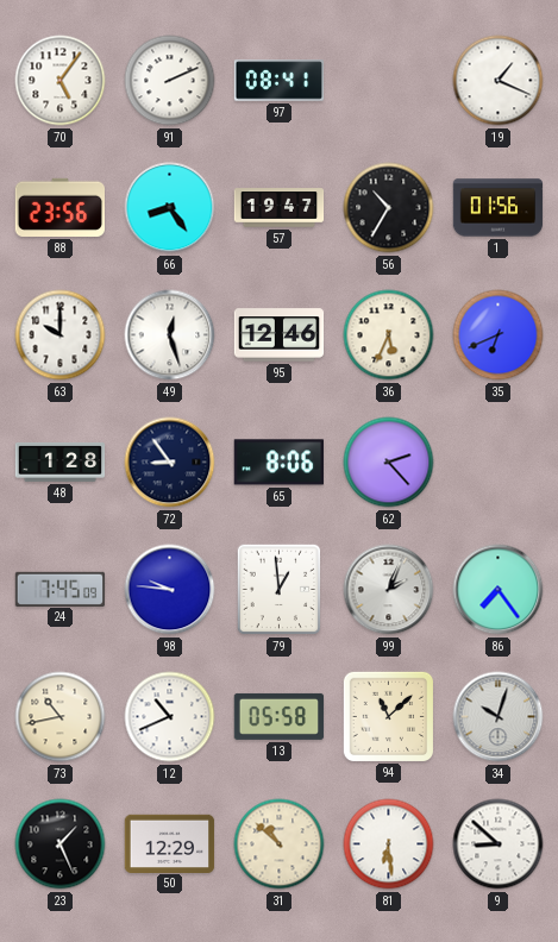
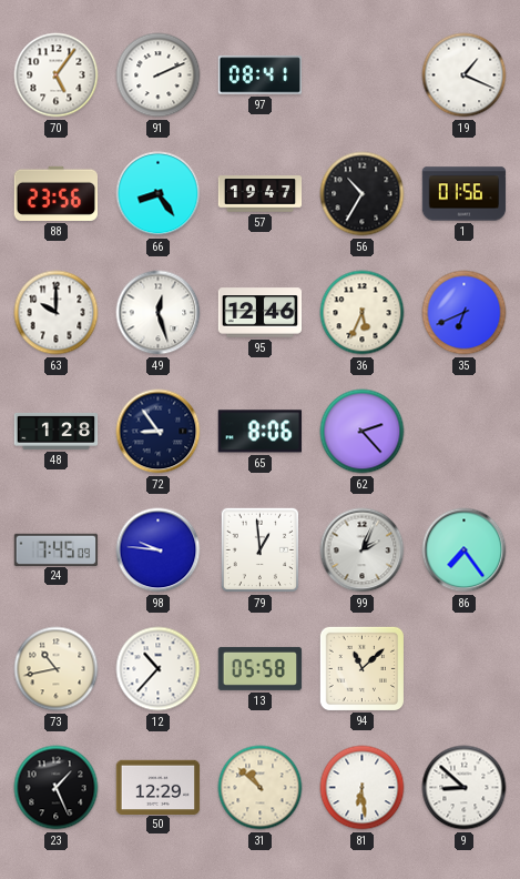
12: 10:41 -> 10:37
34: 10:03 -> none
